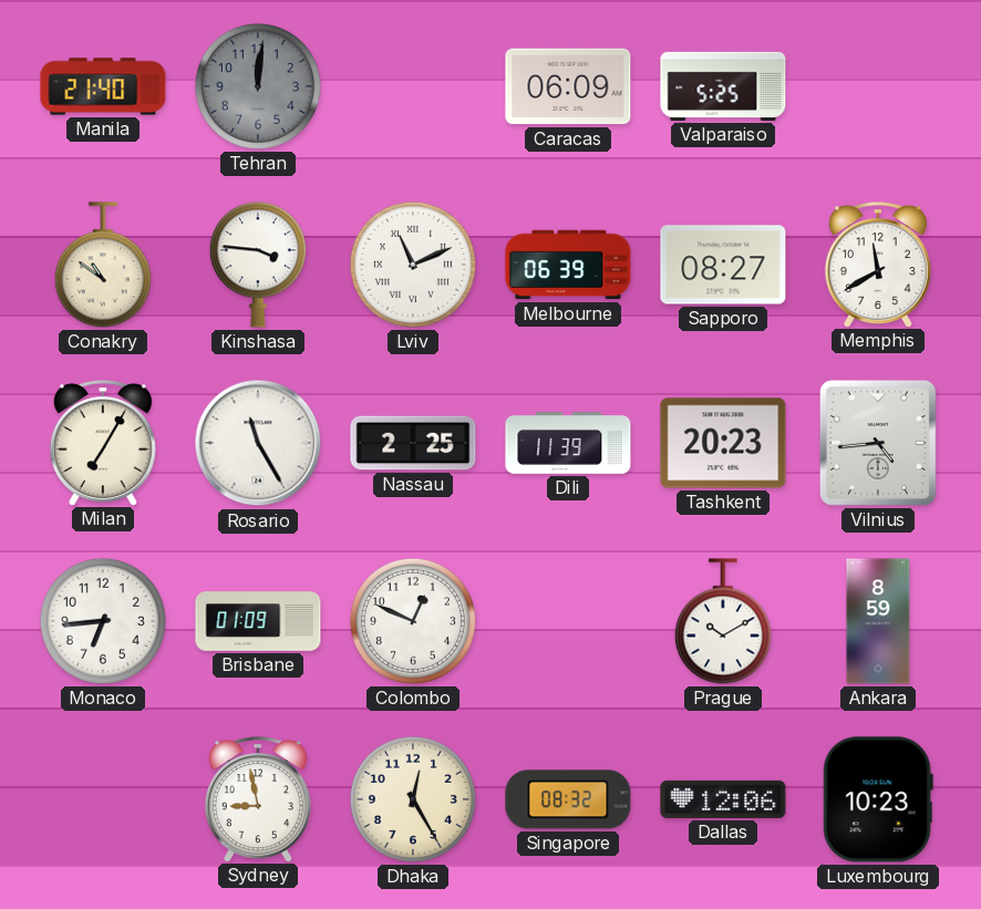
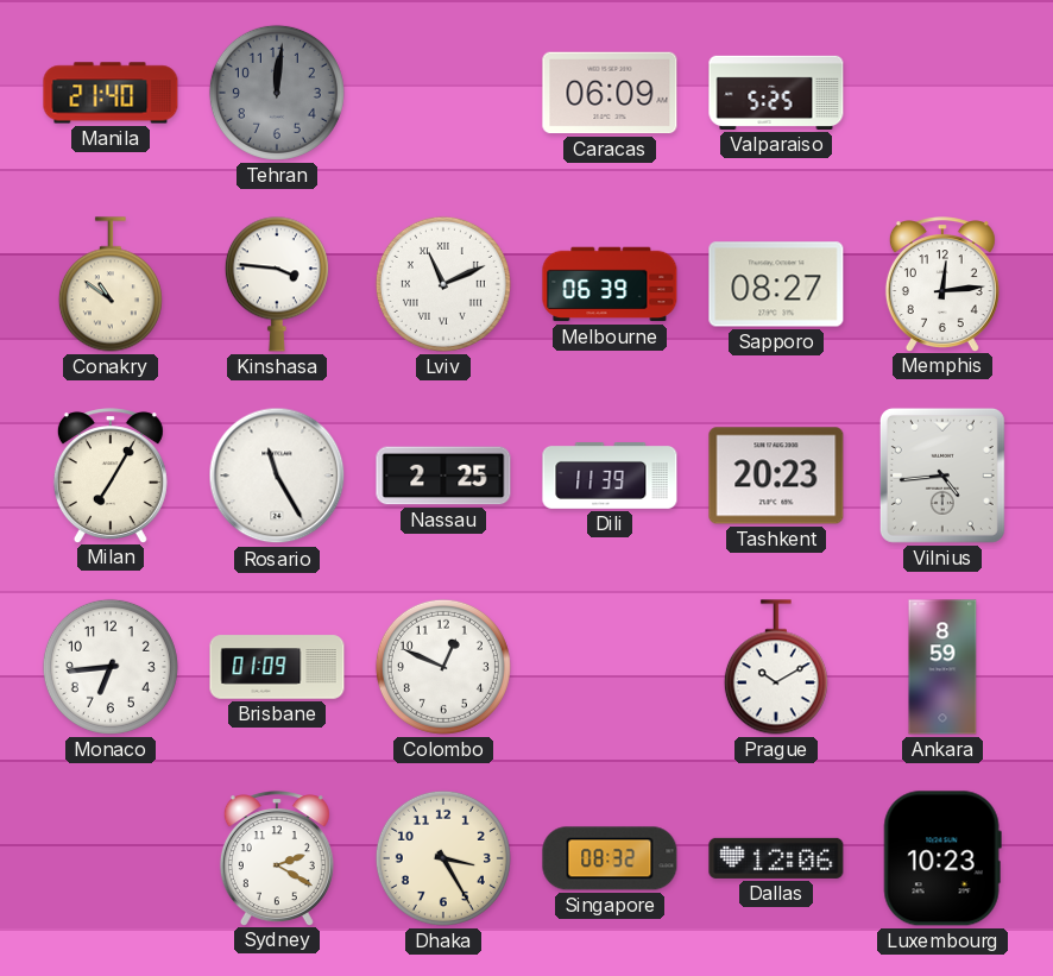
Memphis: 11:40 -> 12:14
Sydney: 8:58 -> 2:20
Dhaka: 12:25 -> 3:25
